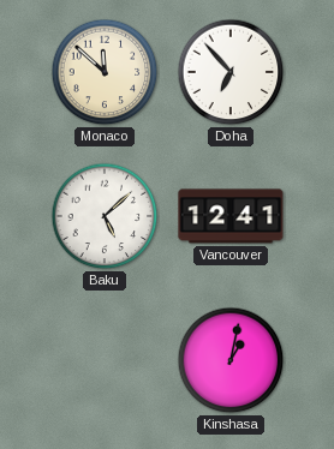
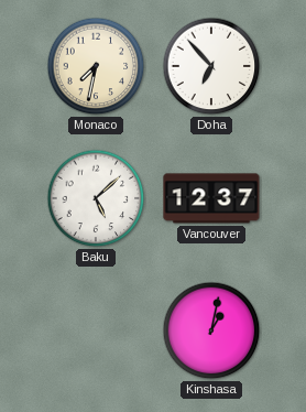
Monaco: 11:52 -> 7:32
Vancouver: 12:41 -> 12:37
